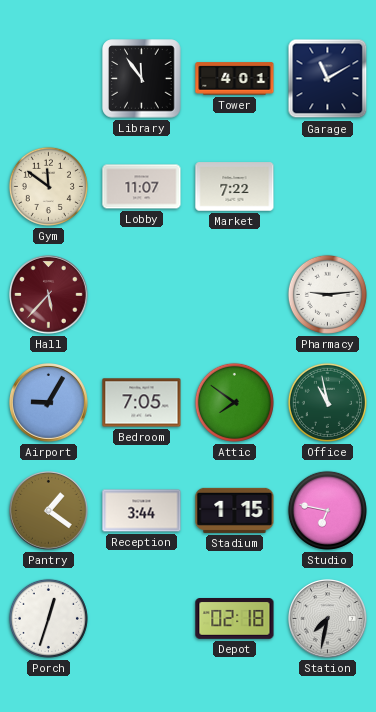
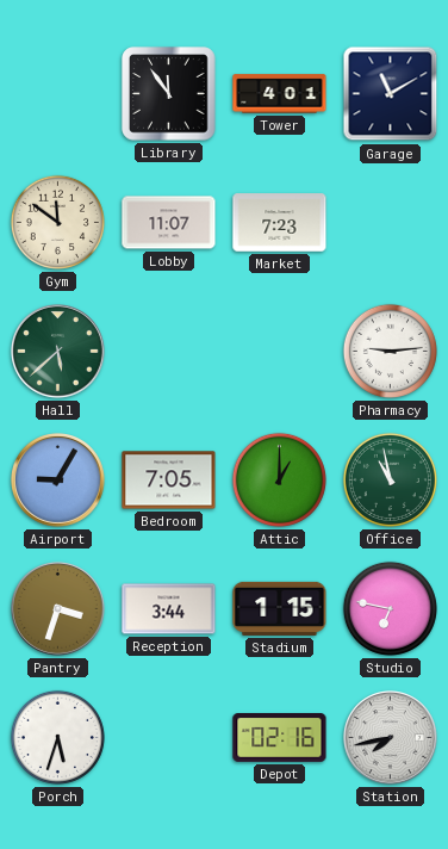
Market: 7:22 -> 7:23
Hall: 5:37 -> 5:38
Hall dial: burgundy -> green
Attic: 7:51 -> 1:00
Pantry: 1:21 -> 3:33
Porch: 12:33 -> 5:33
Depot: 02:18 -> 02:16
Station: 7:32 -> 7:43
